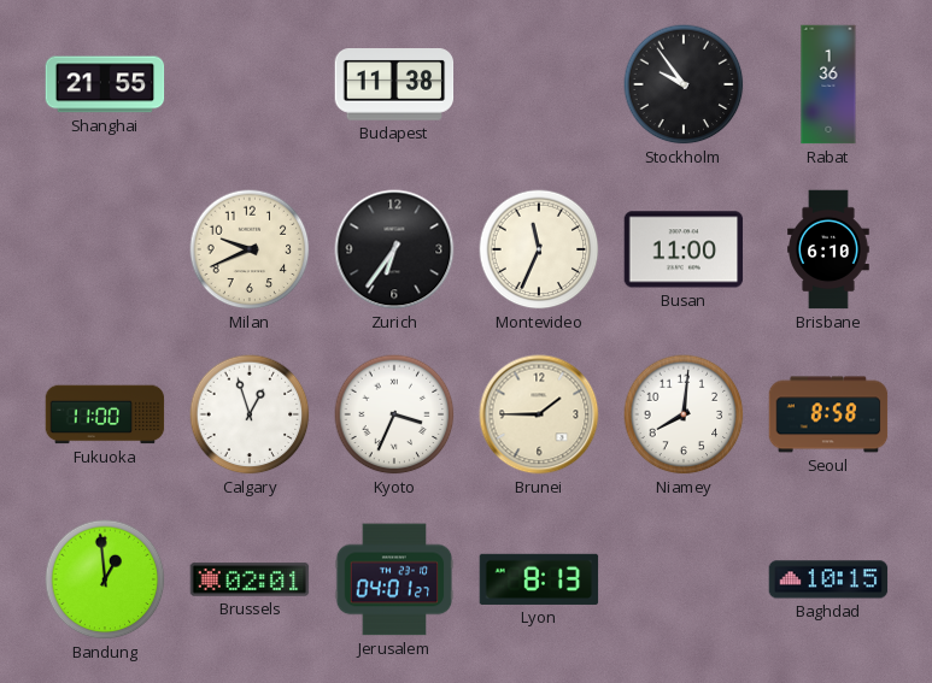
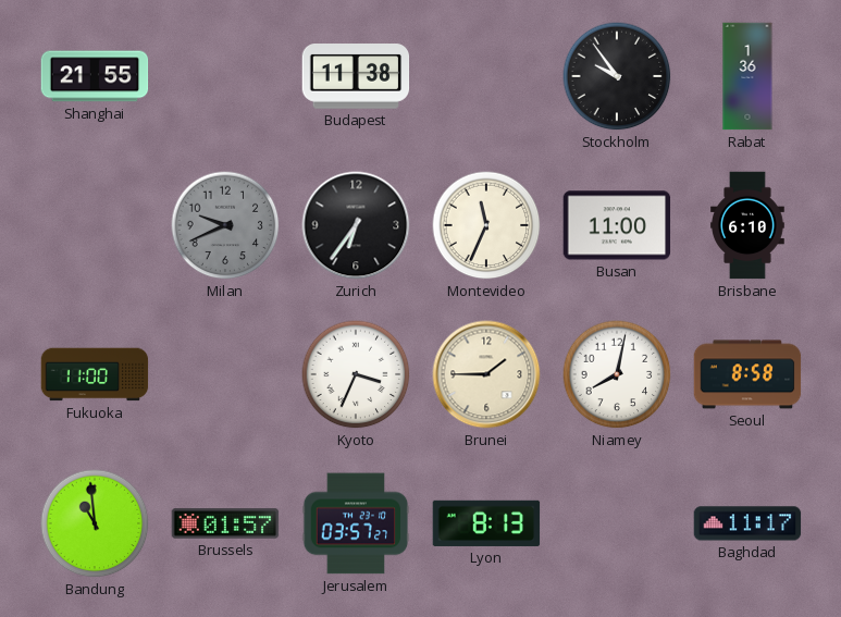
Milan dial: cream -> grey
Calgary: 12:57 -> none
Niamey: 8:01 -> 8:02
Bandung: 12:59 -> 10:59
Brussels: 02:01 -> 01:57
Jerusalem: 04:01 -> 03:57
Baghdad: 10:15 -> 11:17
